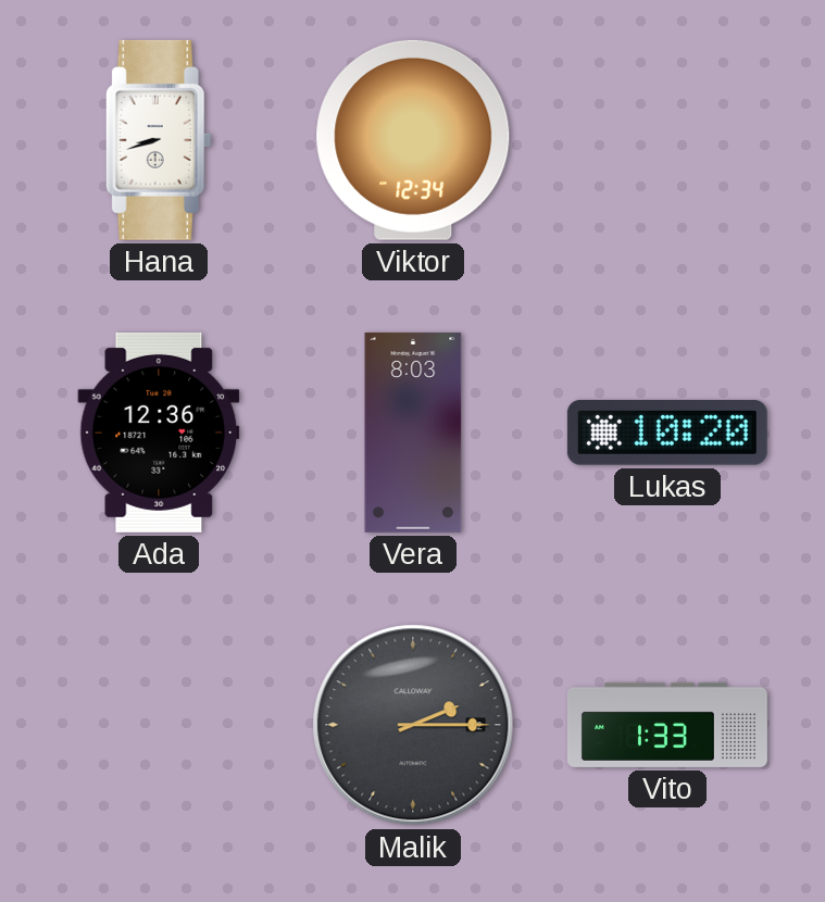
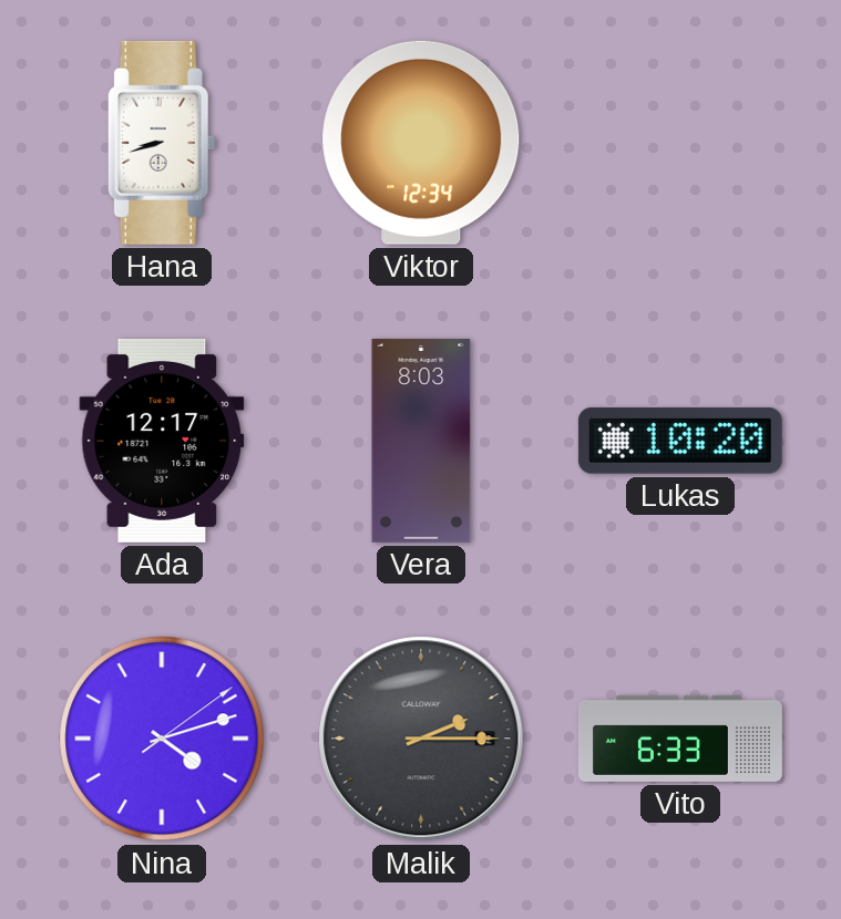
Ada: 12:36 -> 12:17
Nina: none -> 4:12
Vito: 1:33 -> 6:33
